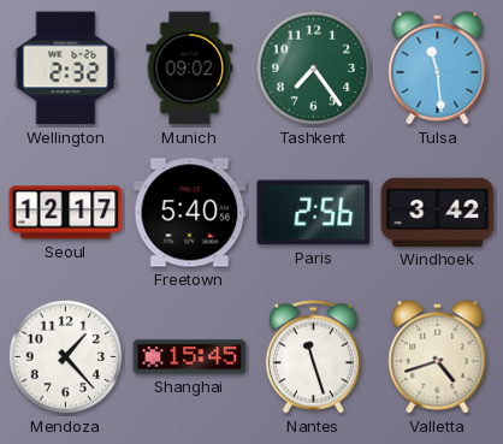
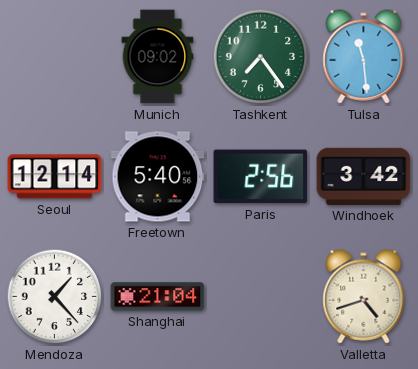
Wellington: 2:32 -> none
Seoul: 12:17 -> 12:14
Shanghai: 15:45 -> 21:04
Nantes: 11:27 -> none
